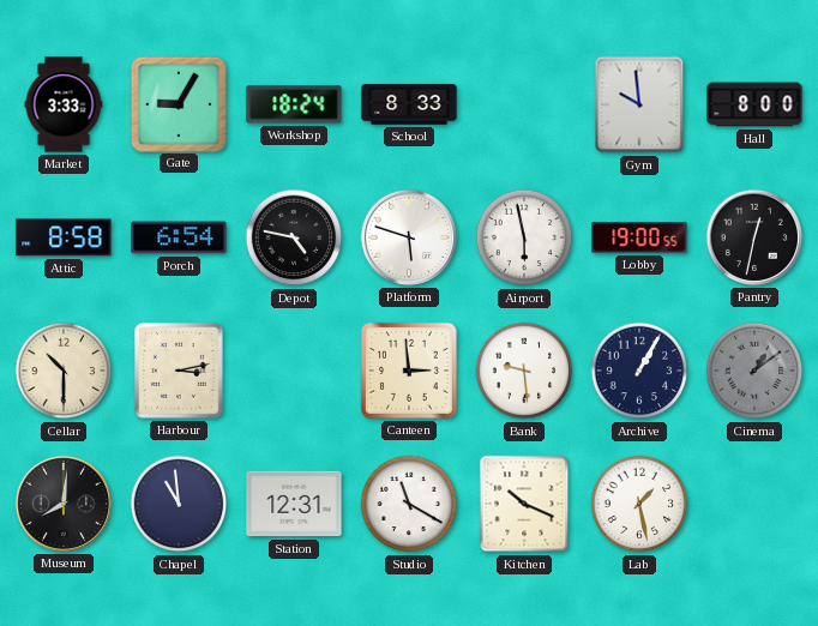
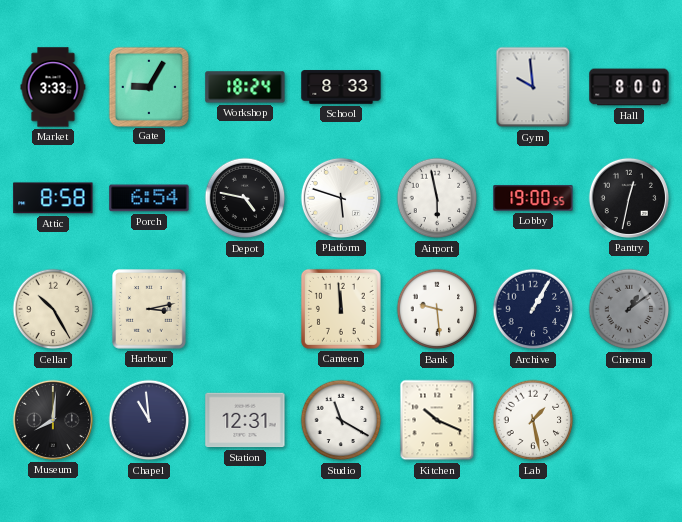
Cellar: 10:30 -> 10:25
Canteen: 2:59 -> 11:59
